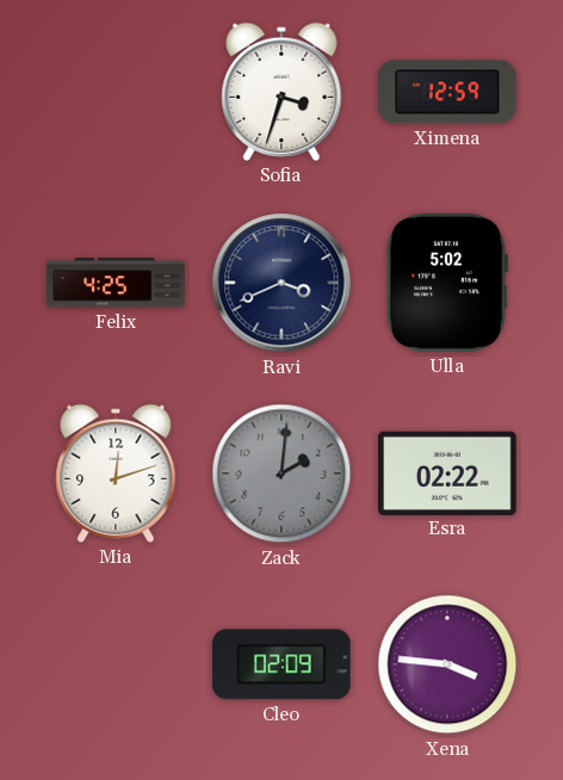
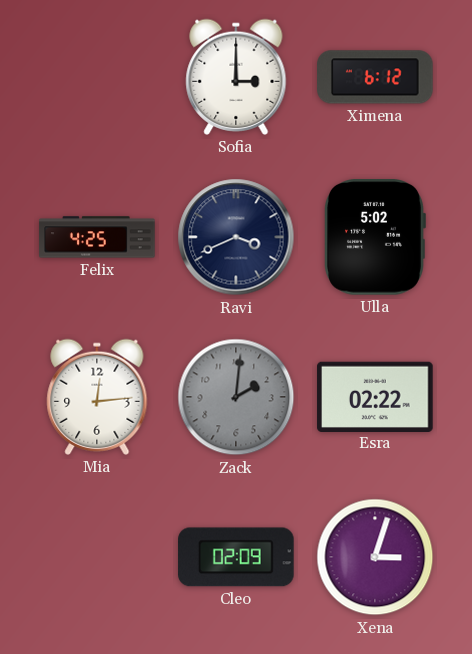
Sofia: 3:33 -> 3:00
Ximena: 12:59 -> 6:12
Mia: 12:12 -> 12:14
Xena: 3:46 -> 3:03
